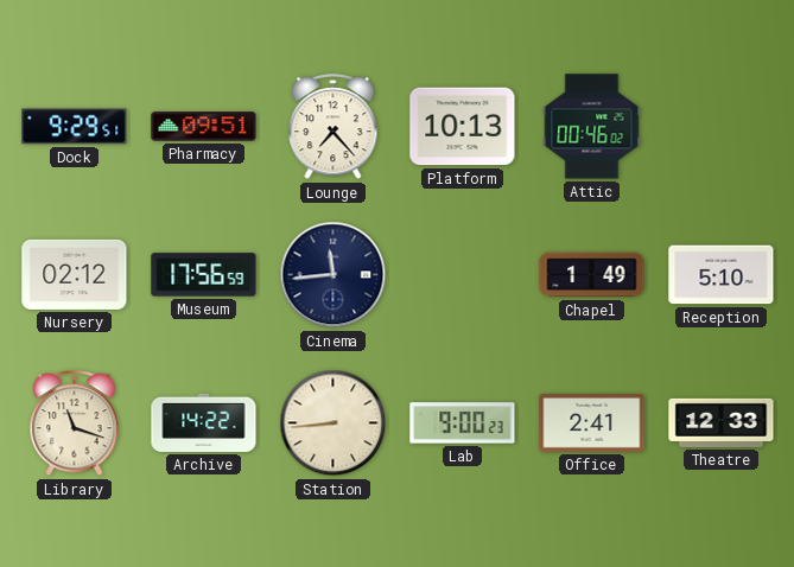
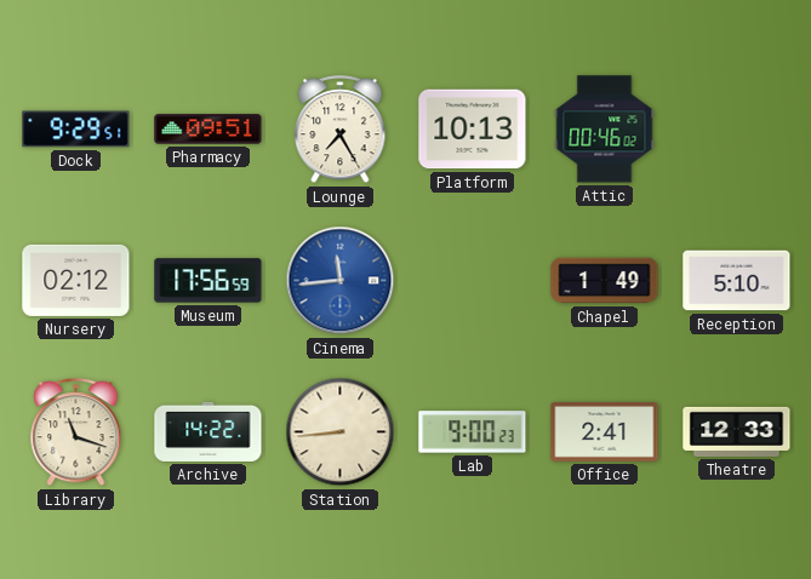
Lounge: 7:23 -> 7:25
Cinema dial: navy -> blue
